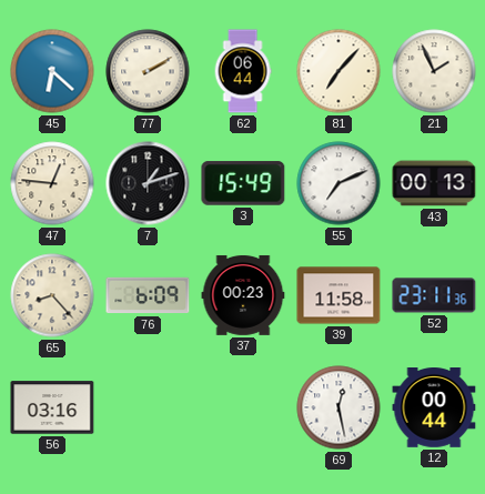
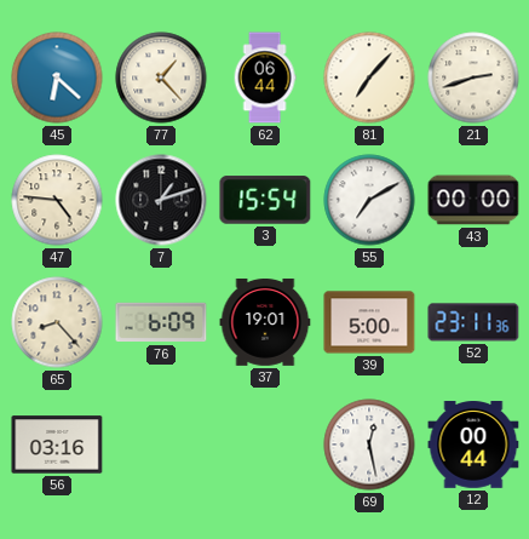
77: 2:10 -> 1:23
21: 1:56 -> 2:42
47: 12:46 -> 4:46
3: 15:49 -> 15:54
55: 7:11 -> 7:10
43: 00:13 -> 00:00
37: 00:23 -> 19:01
39: 11:58 -> 5:00
